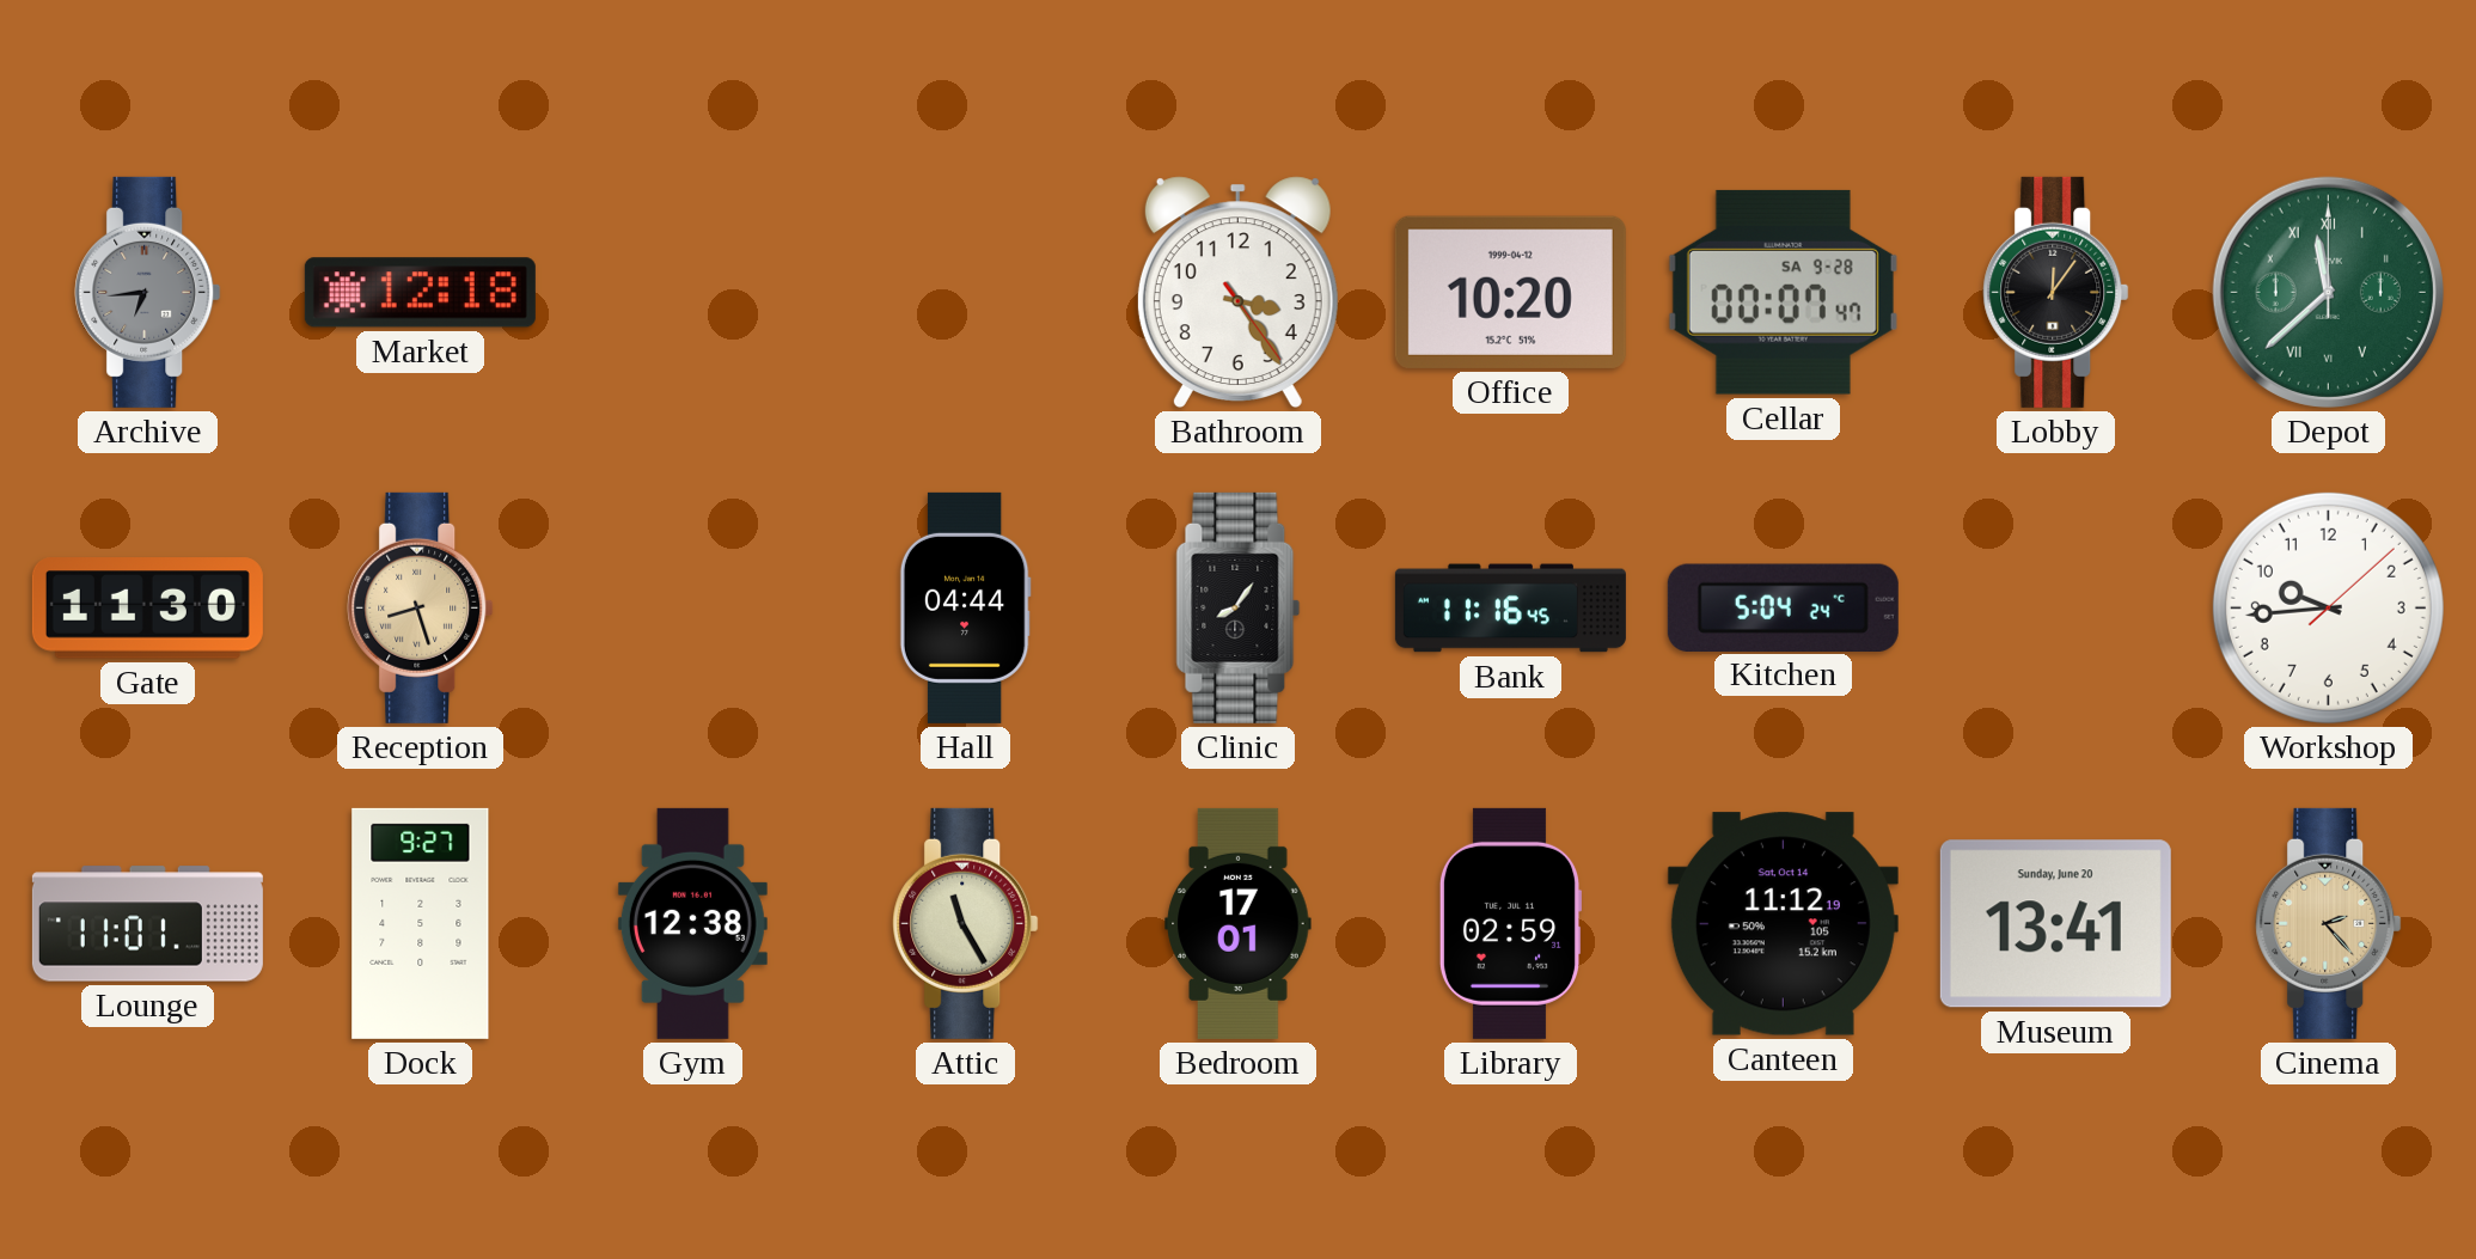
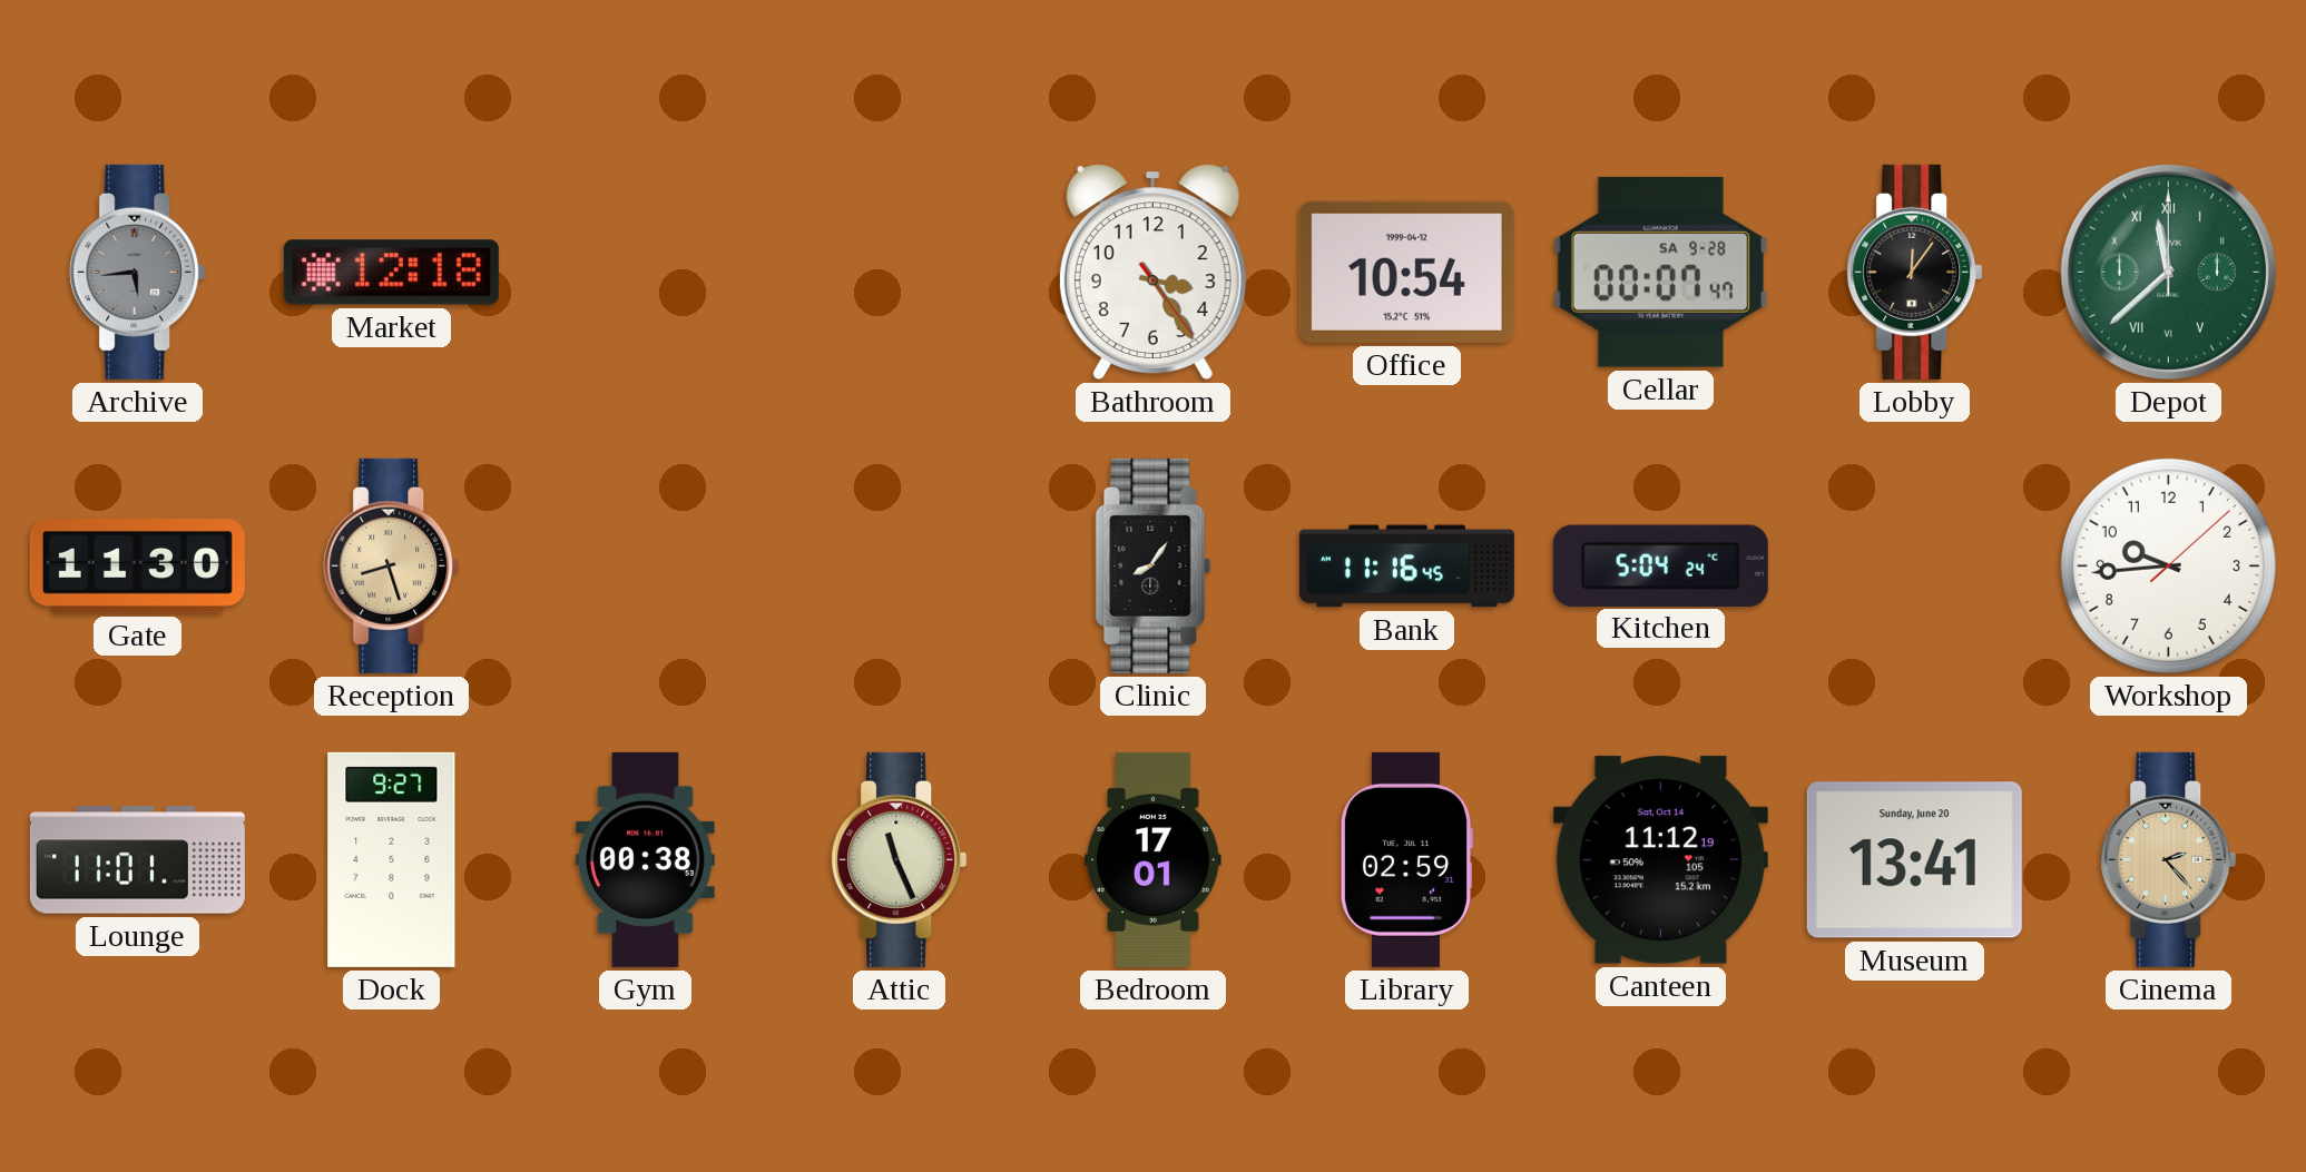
Archive: 6:44 -> 5:44
Office: 10:20 -> 10:54
Hall: 04:44 -> none
Gym: 12:38 -> 00:38
Attic: 11:25 -> 11:26
